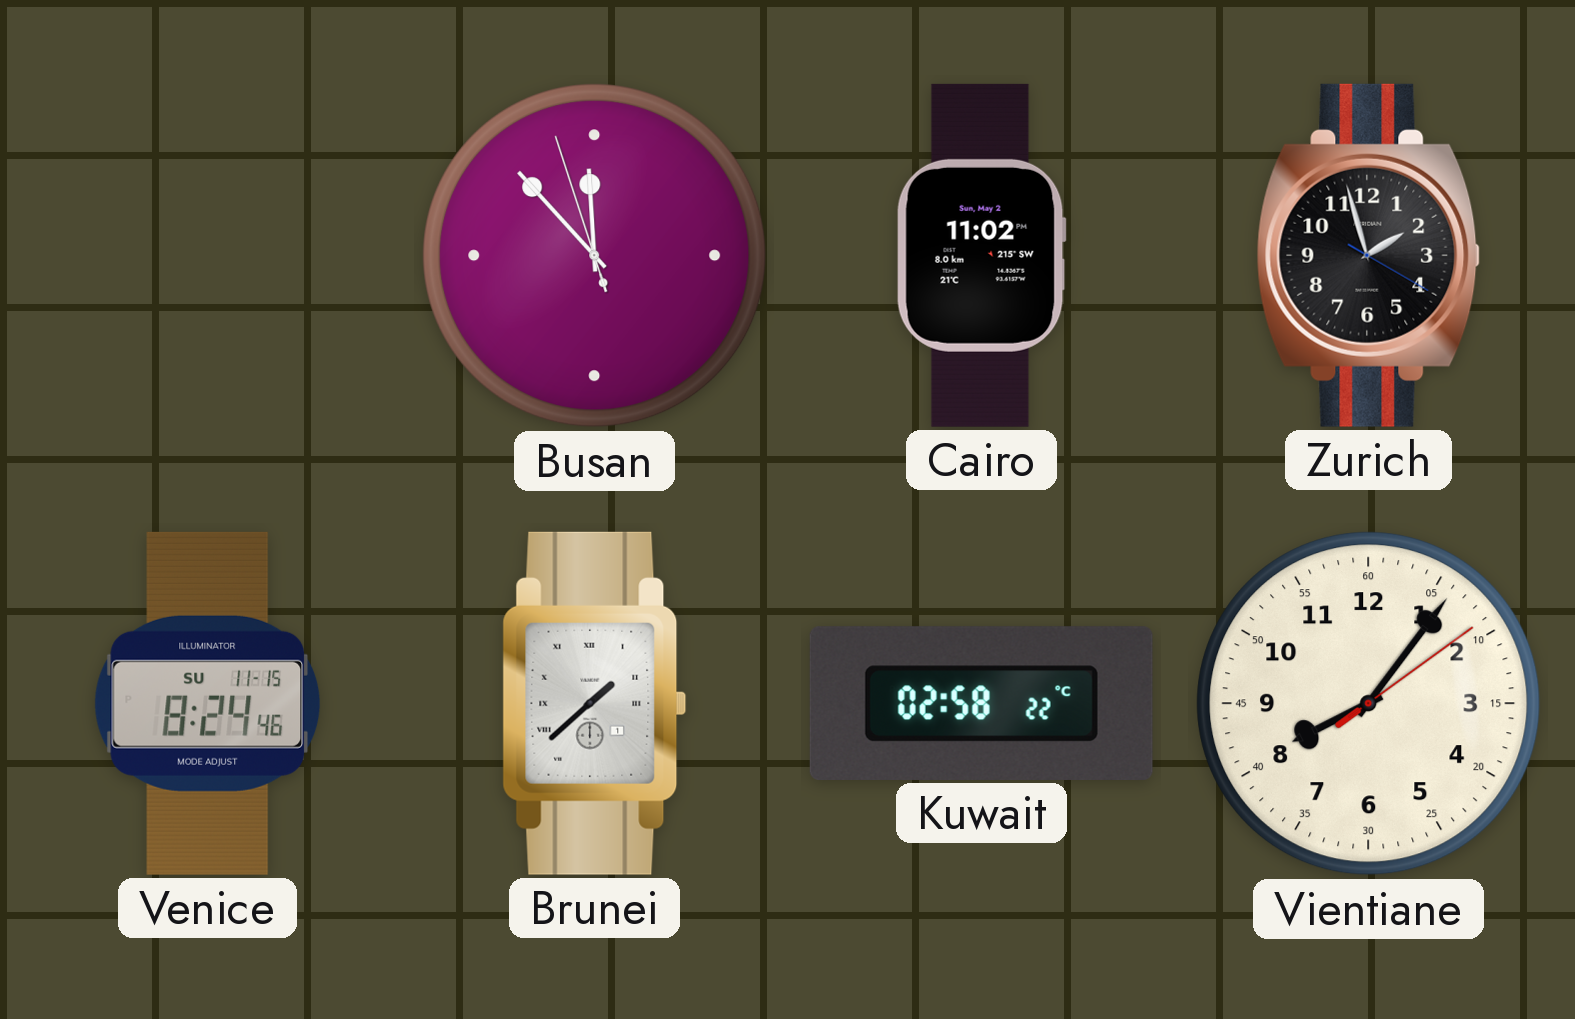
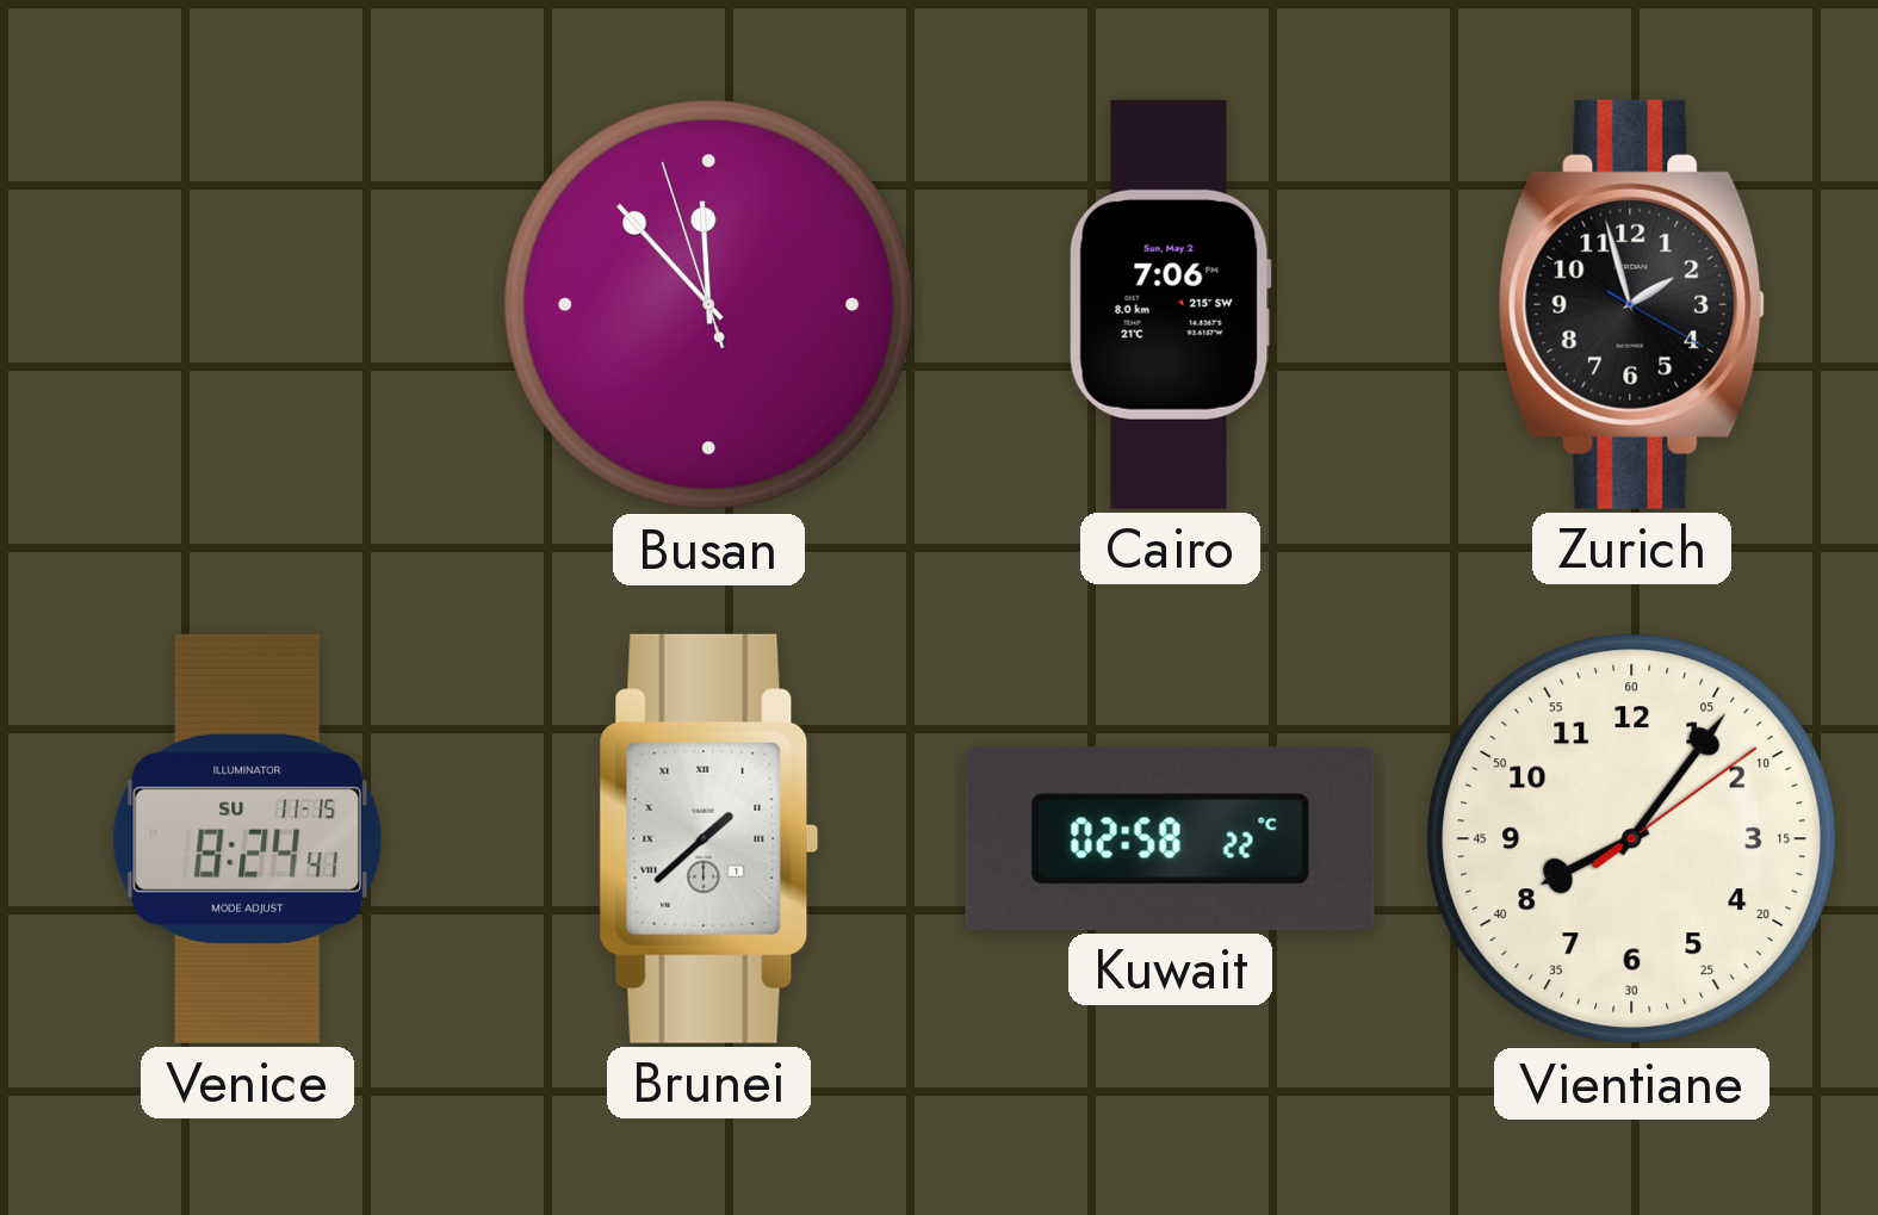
Cairo: 11:02 -> 7:06
Venice: 8:24:46 -> 8:24:41
